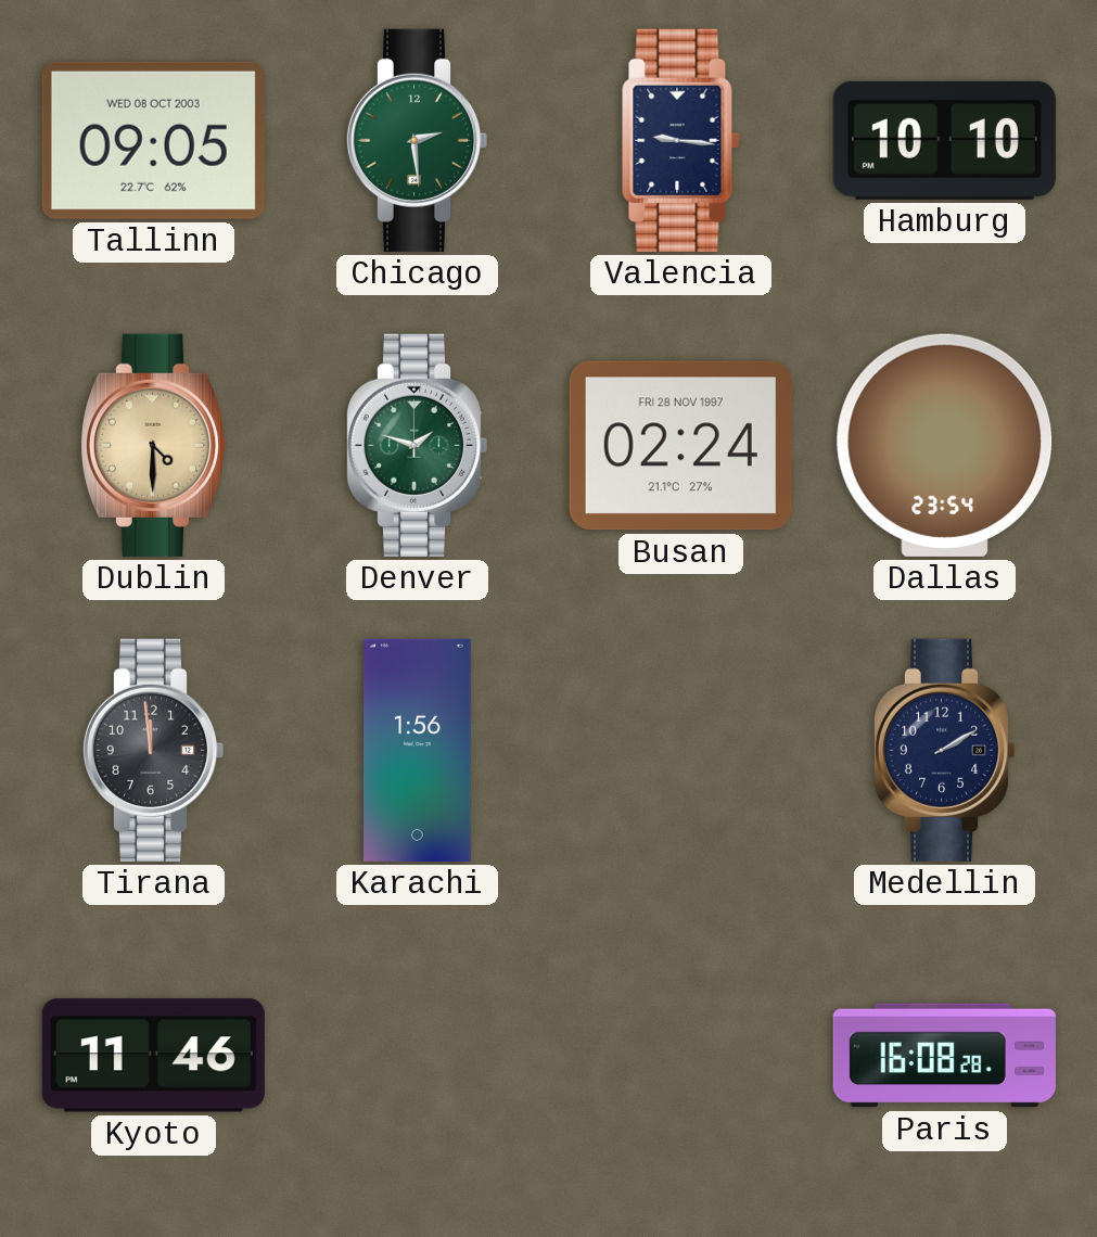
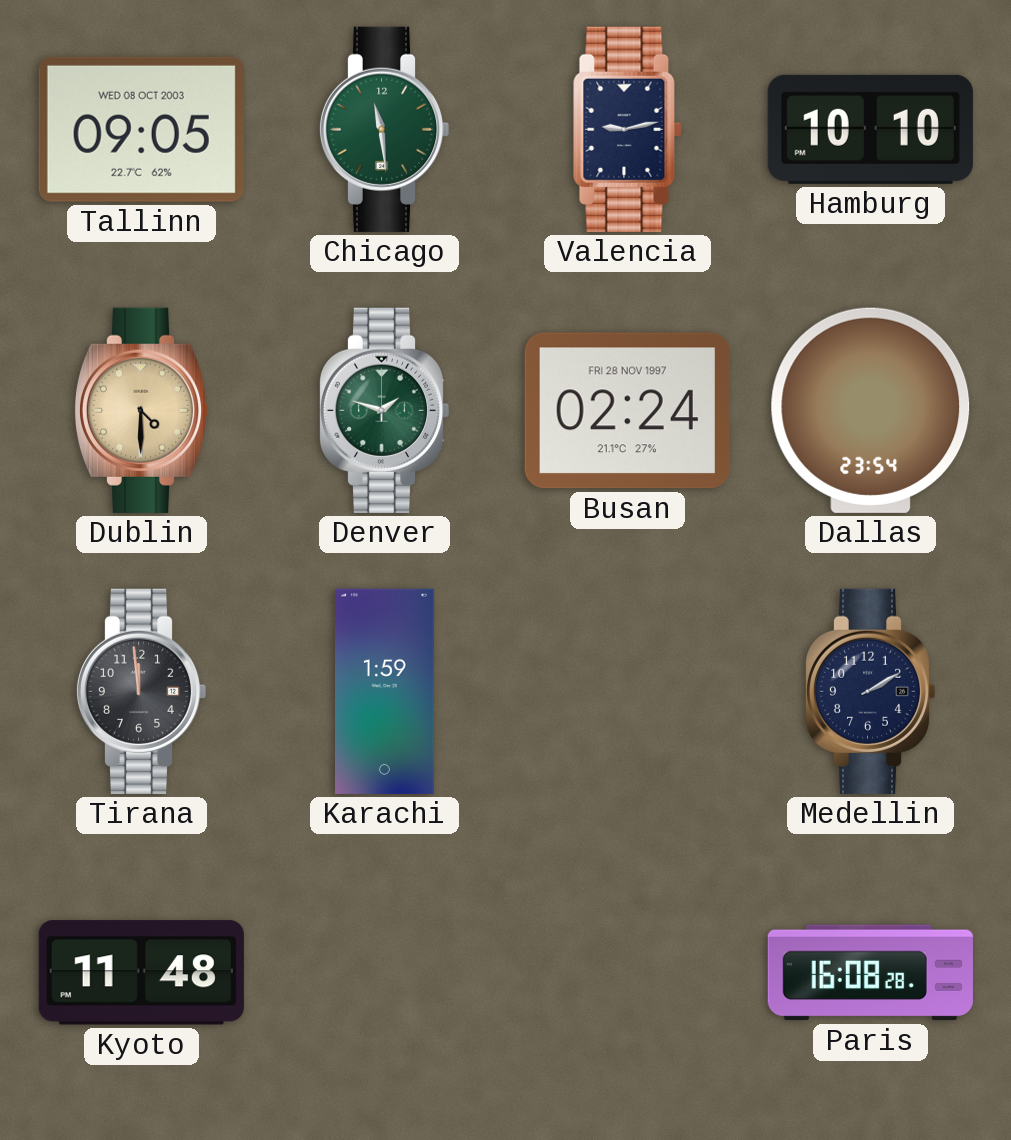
Chicago: 2:29 -> 11:29
Valencia: 9:16 -> 9:13
Karachi: 1:56 -> 1:59
Kyoto: 11:46 -> 11:48
